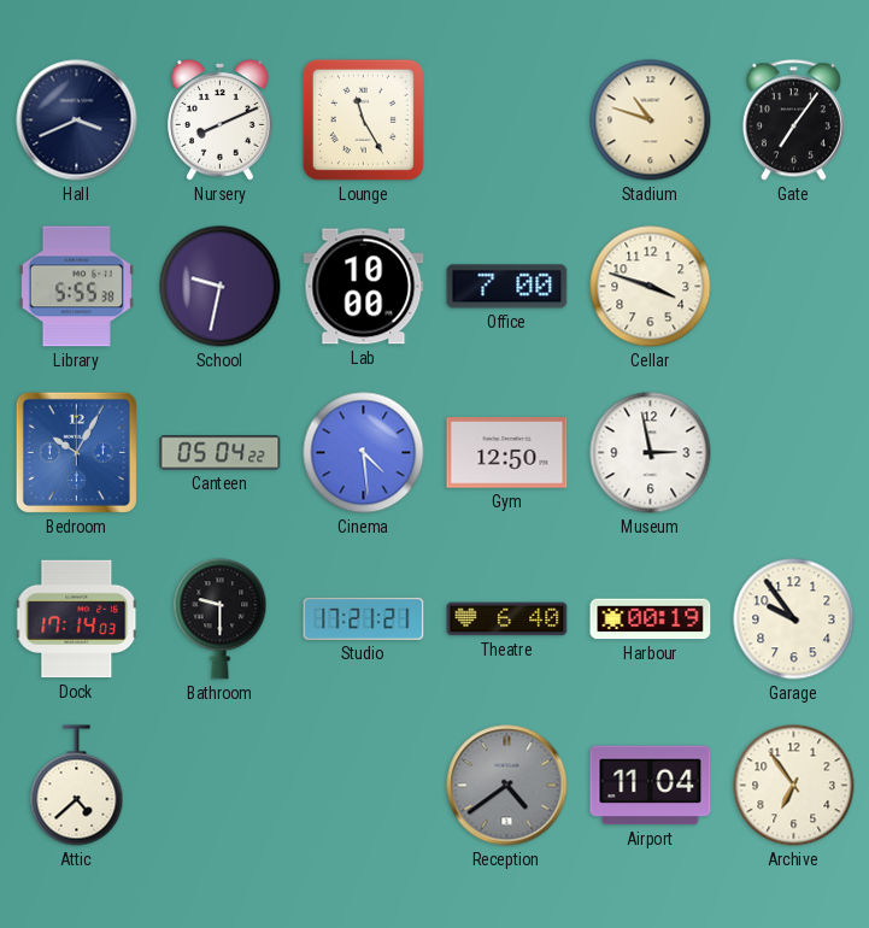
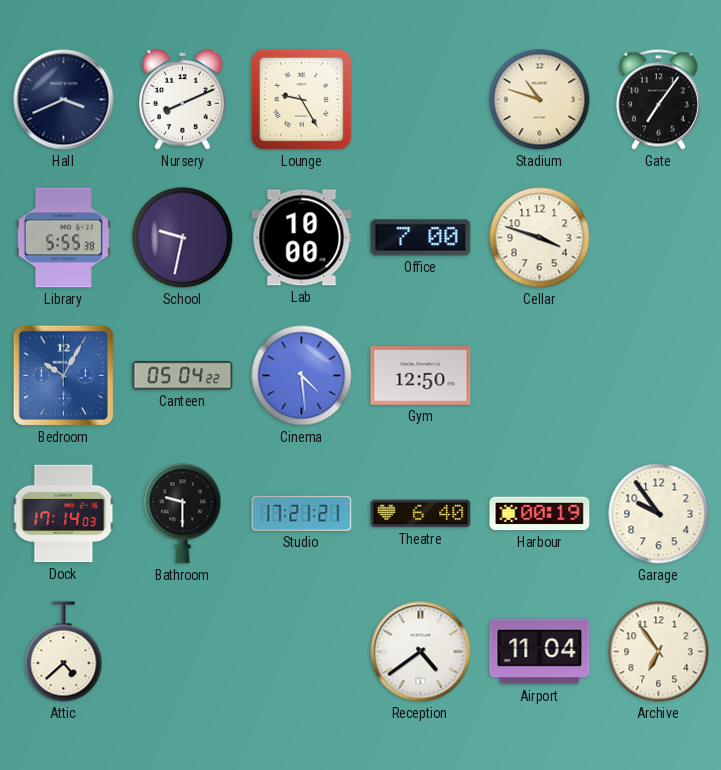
Lounge: 11:25 -> 9:25
Museum: 2:58 -> none
Reception dial: grey -> white
